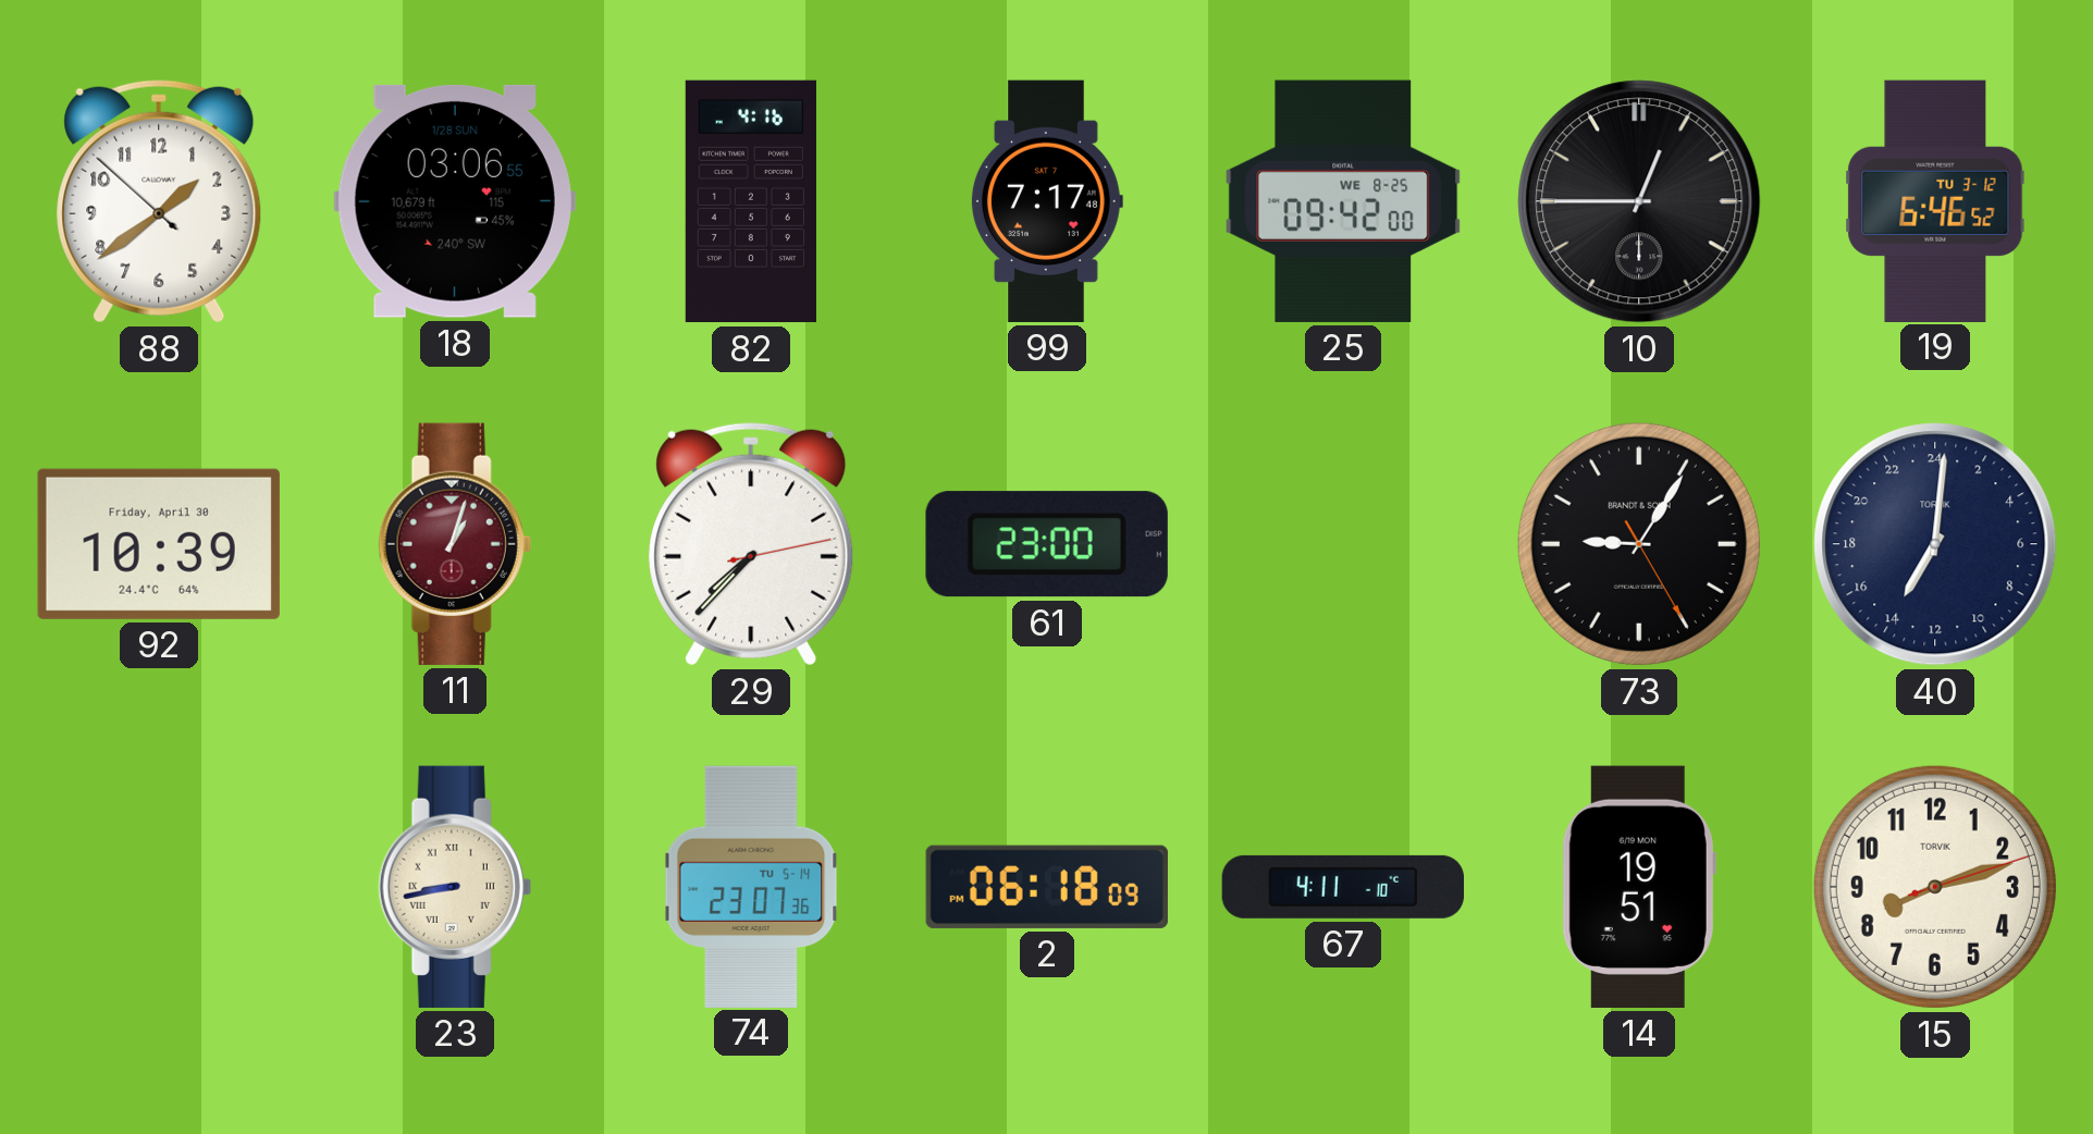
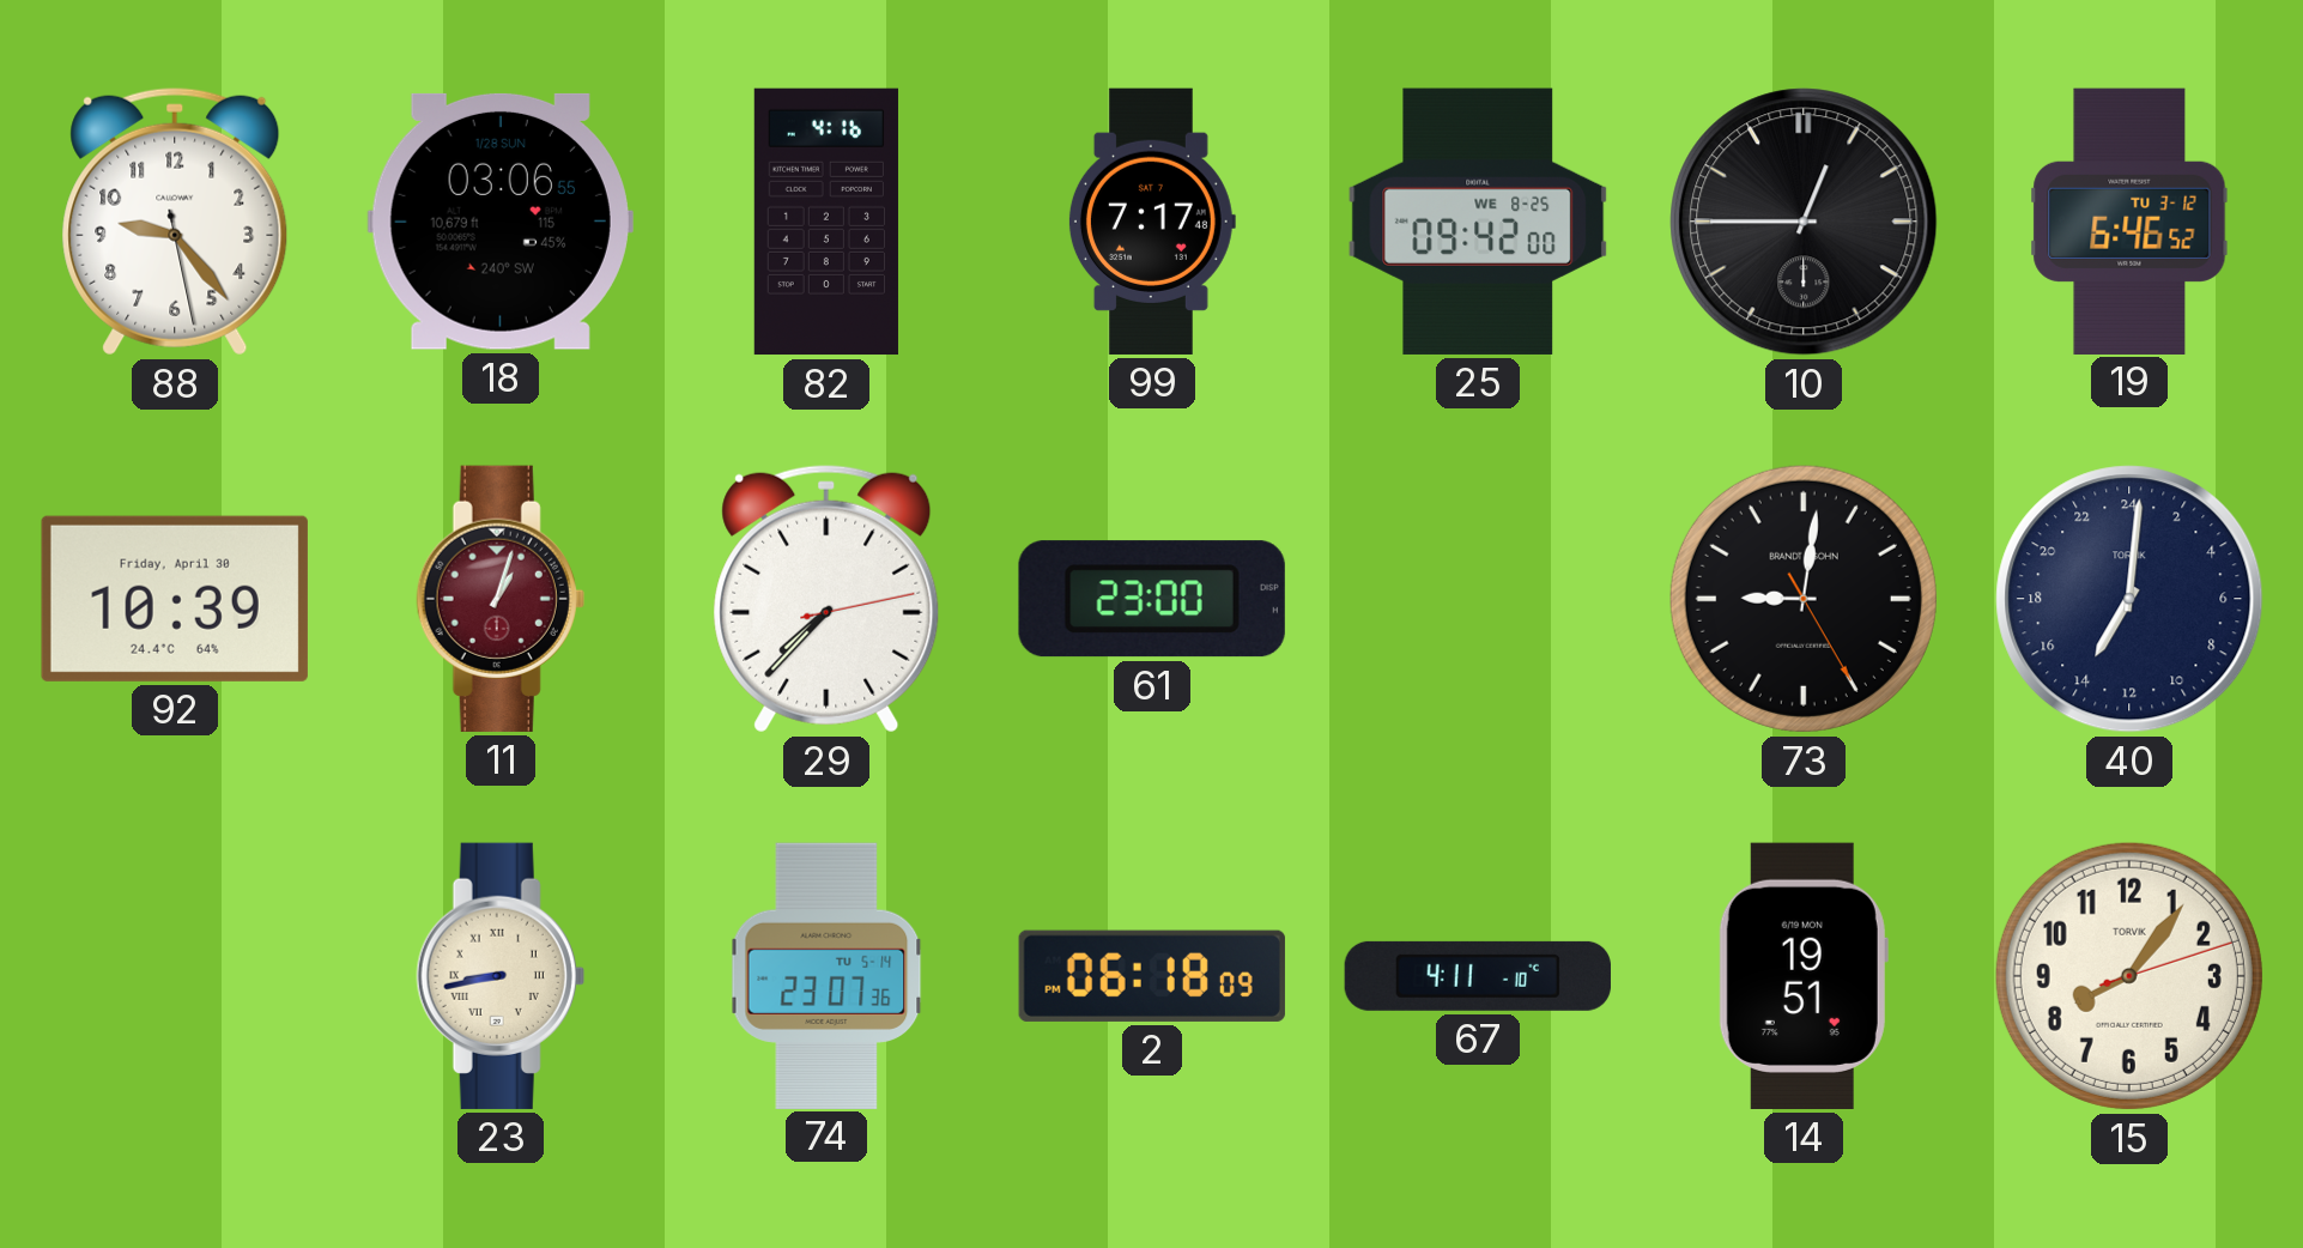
88: 1:38 -> 9:23
73: 9:05 -> 9:01
15: 8:12 -> 8:06
